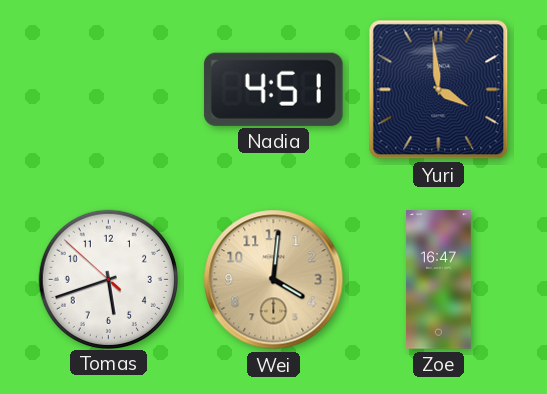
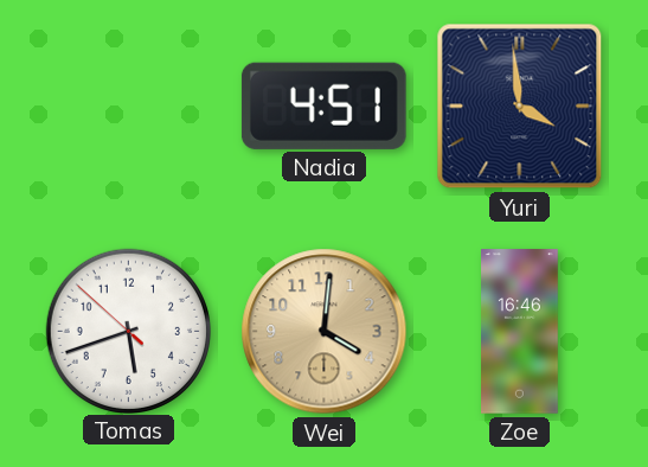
Zoe: 16:47 -> 16:46
